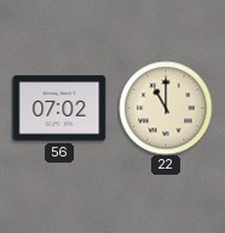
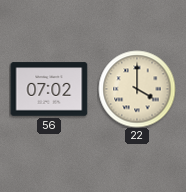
22: 11:00 -> 4:00
